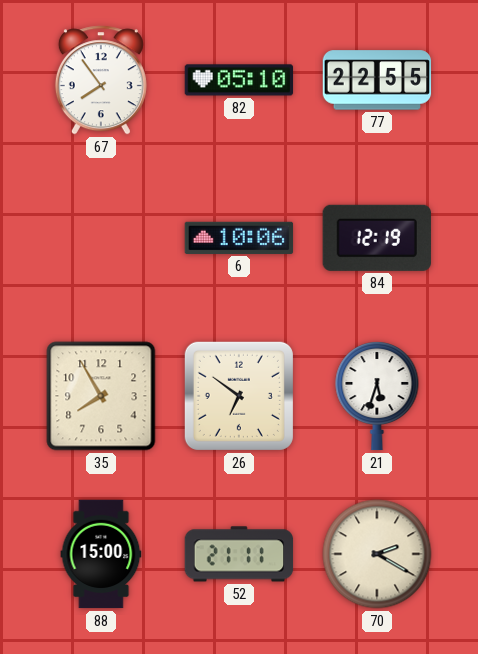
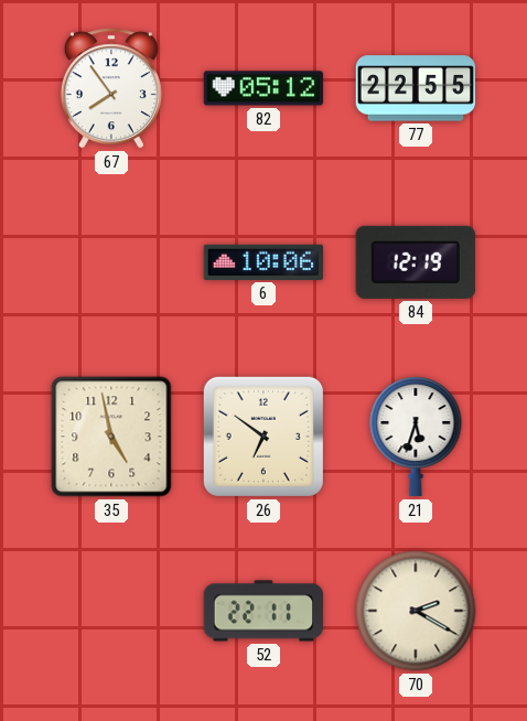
82: 05:10 -> 05:12
35: 7:55 -> 4:58
88: 15:00 -> none
52: 21:11 -> 22:11
